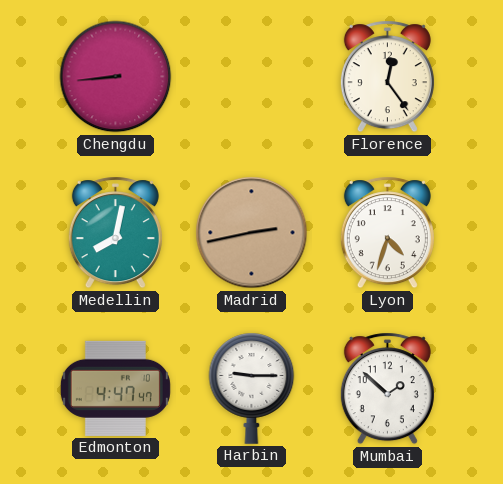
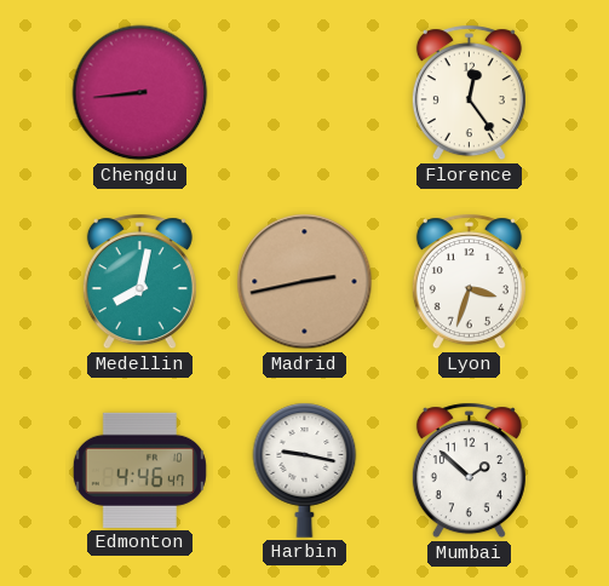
Lyon: 4:33 -> 3:33
Edmonton: 4:47 -> 4:46
Harbin: 9:15 -> 9:17
